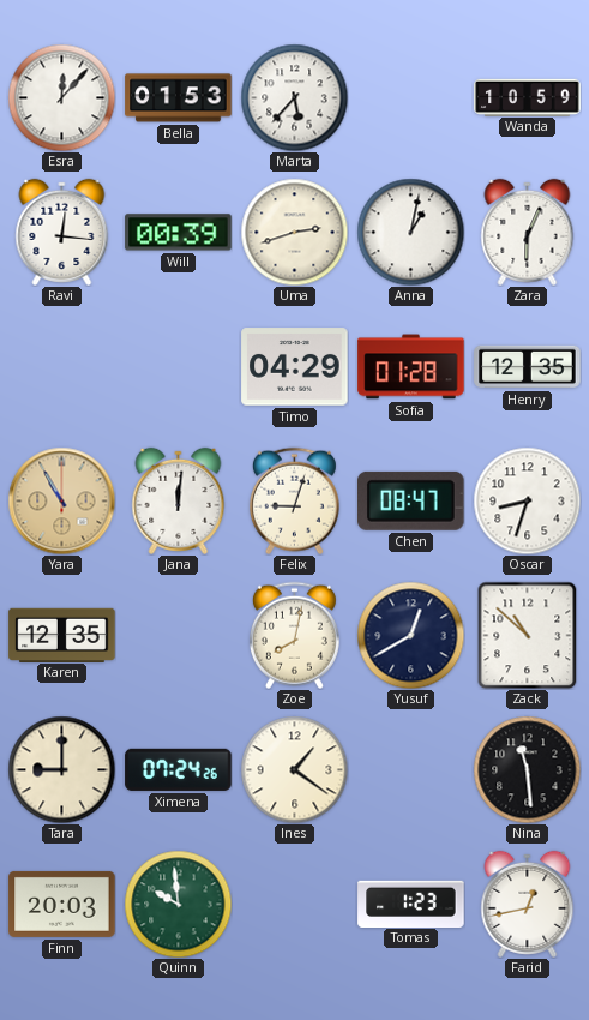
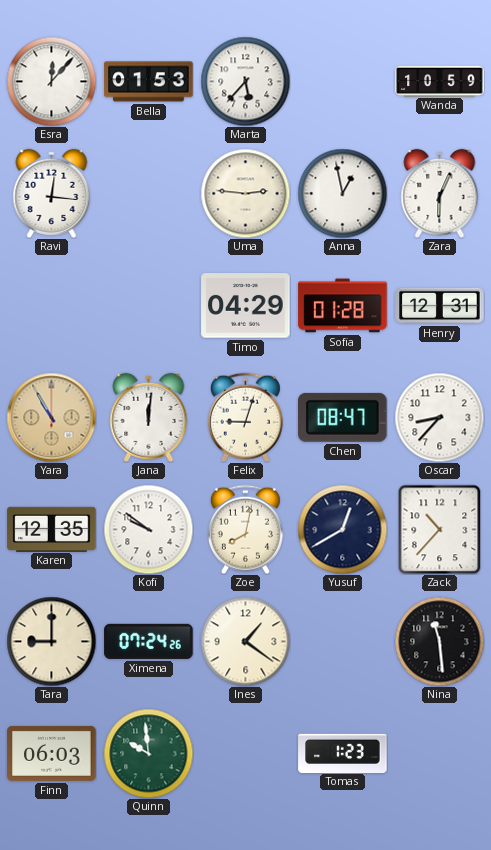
Will: 00:39 -> none
Uma: 2:42 -> 2:46
Anna: 1:02 -> 12:58
Henry: 12:35 -> 12:31
Oscar: 8:33 -> 8:37
Kofi: none -> 9:51
Zack: 10:52 -> 10:37
Finn: 20:03 -> 06:03
Farid: 12:43 -> none
